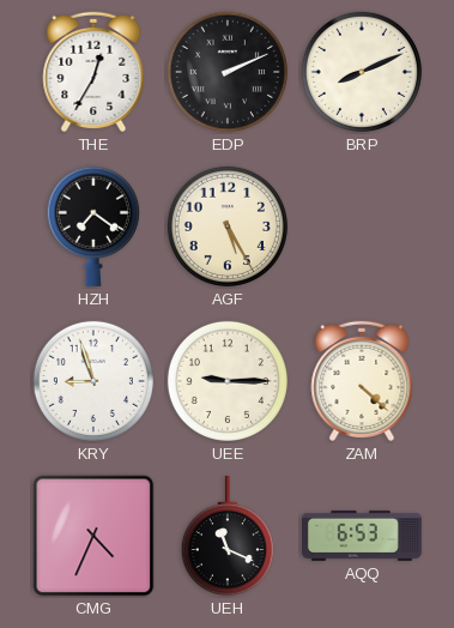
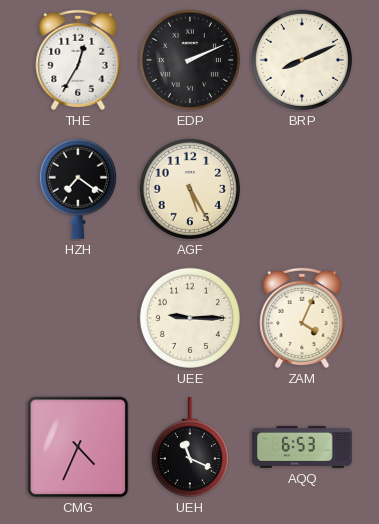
KRY: 8:57 -> none
ZAM: 4:22 -> 4:04
